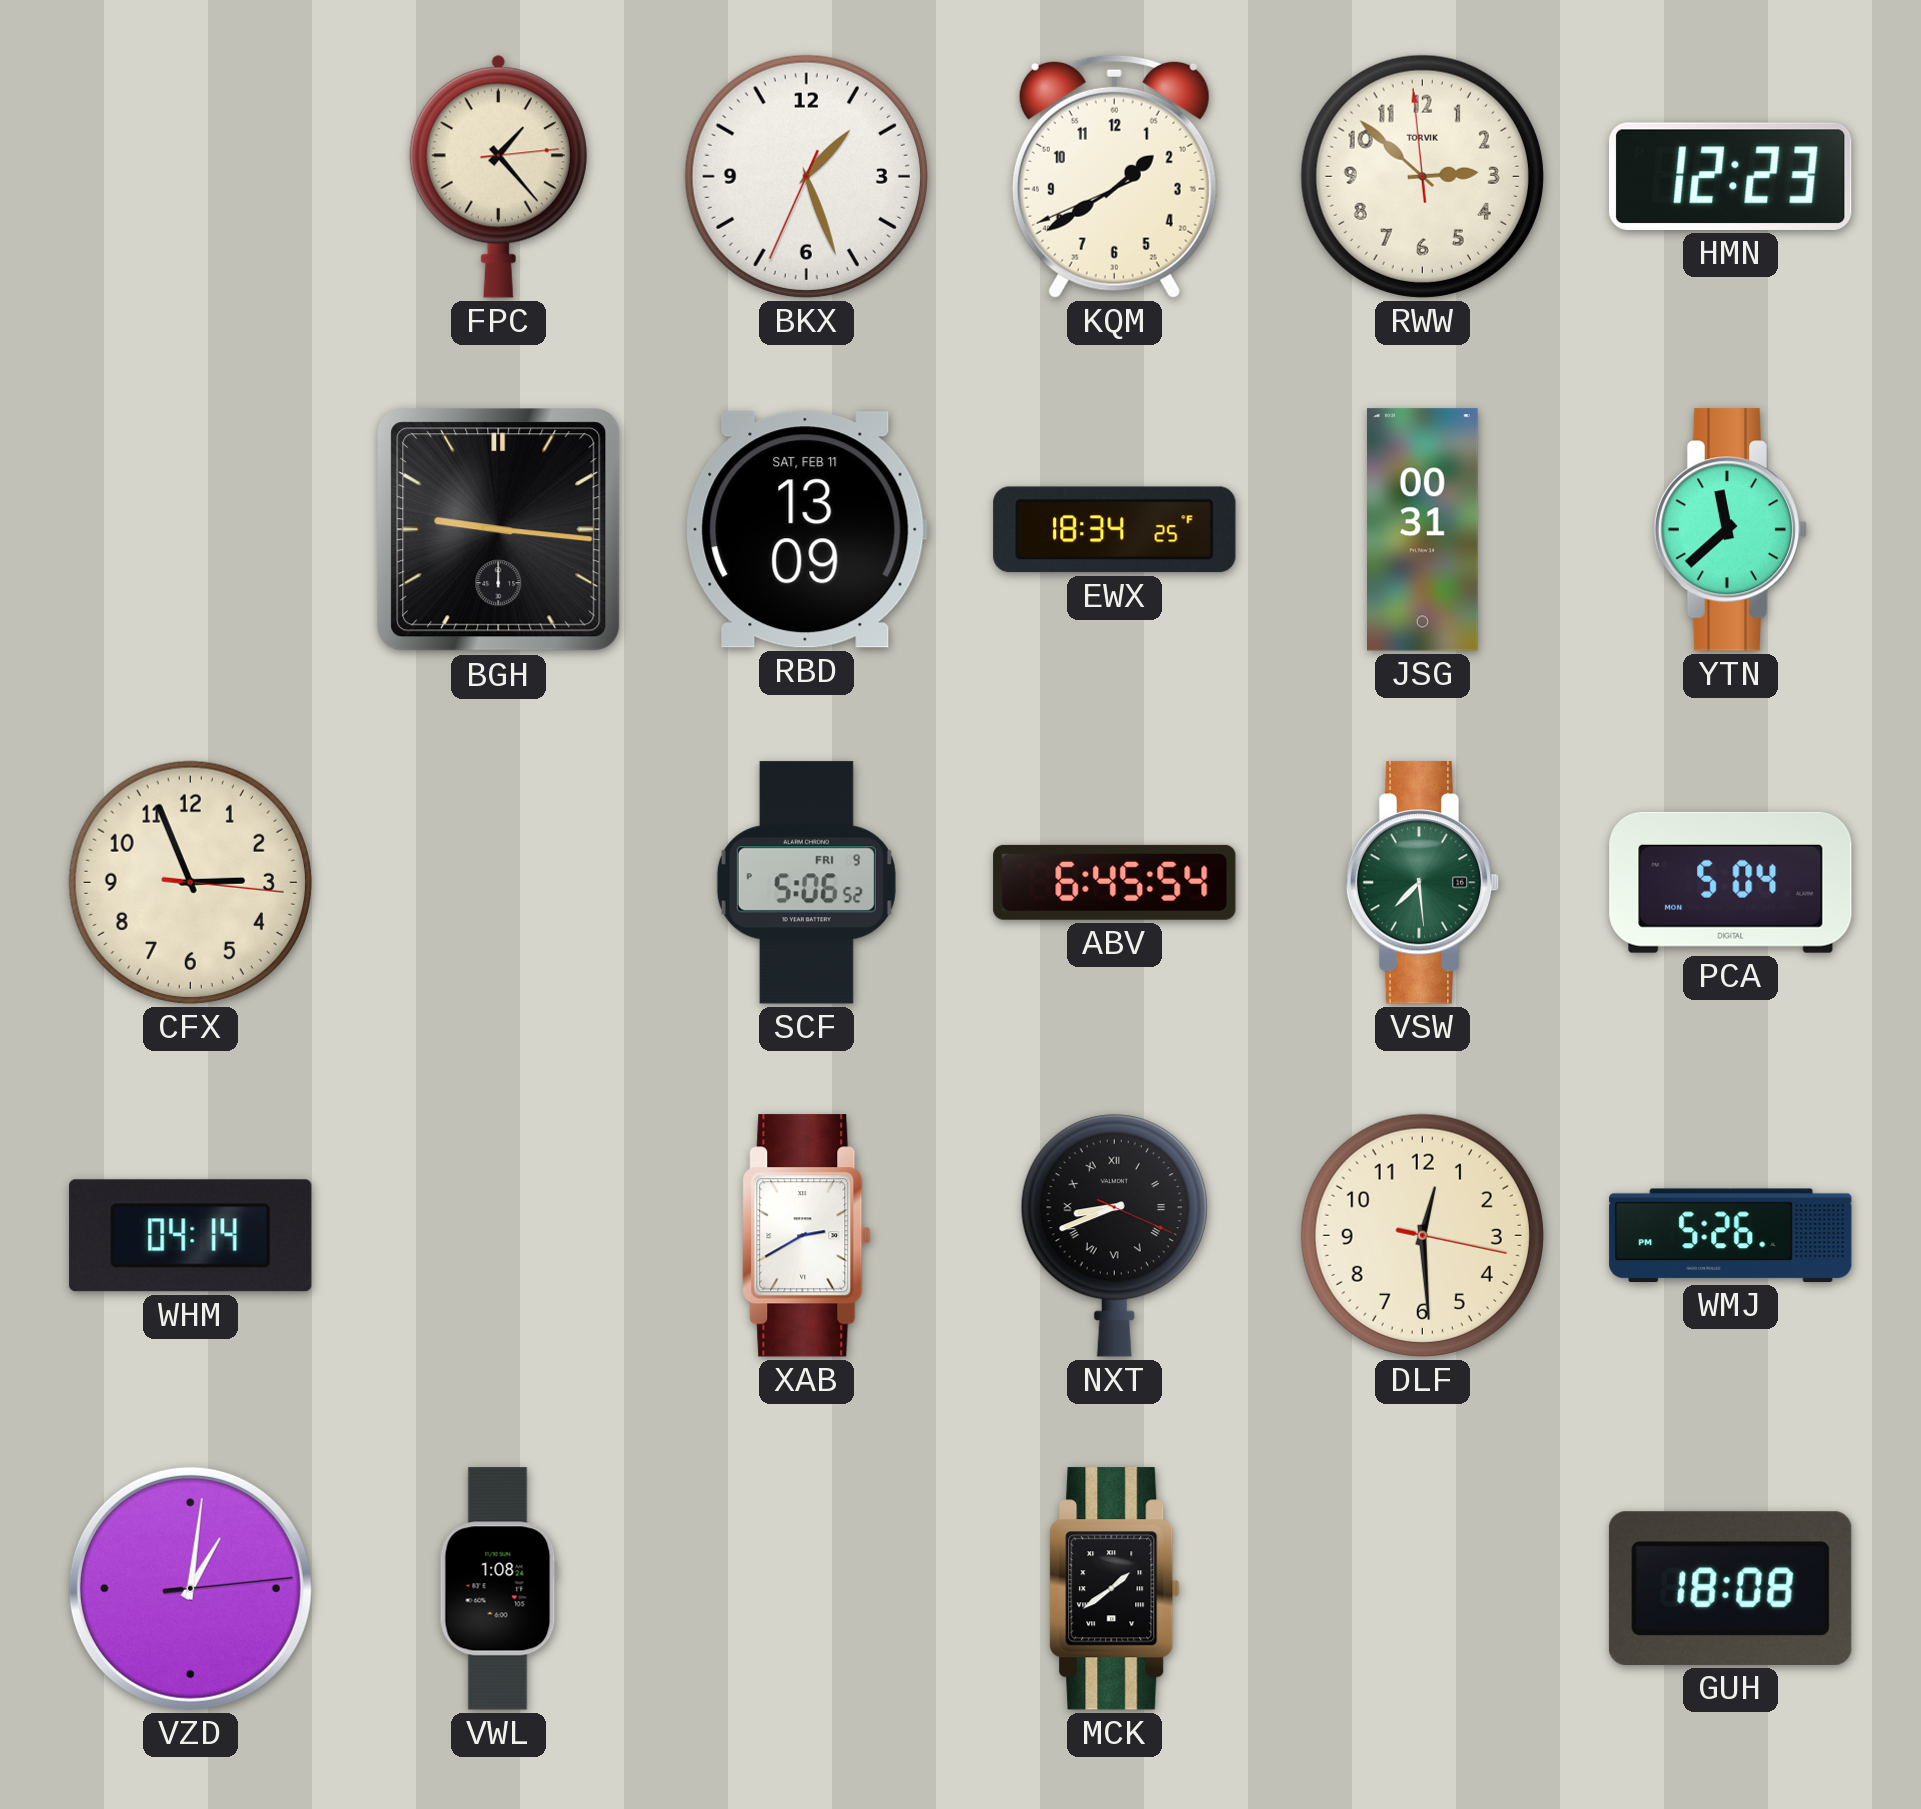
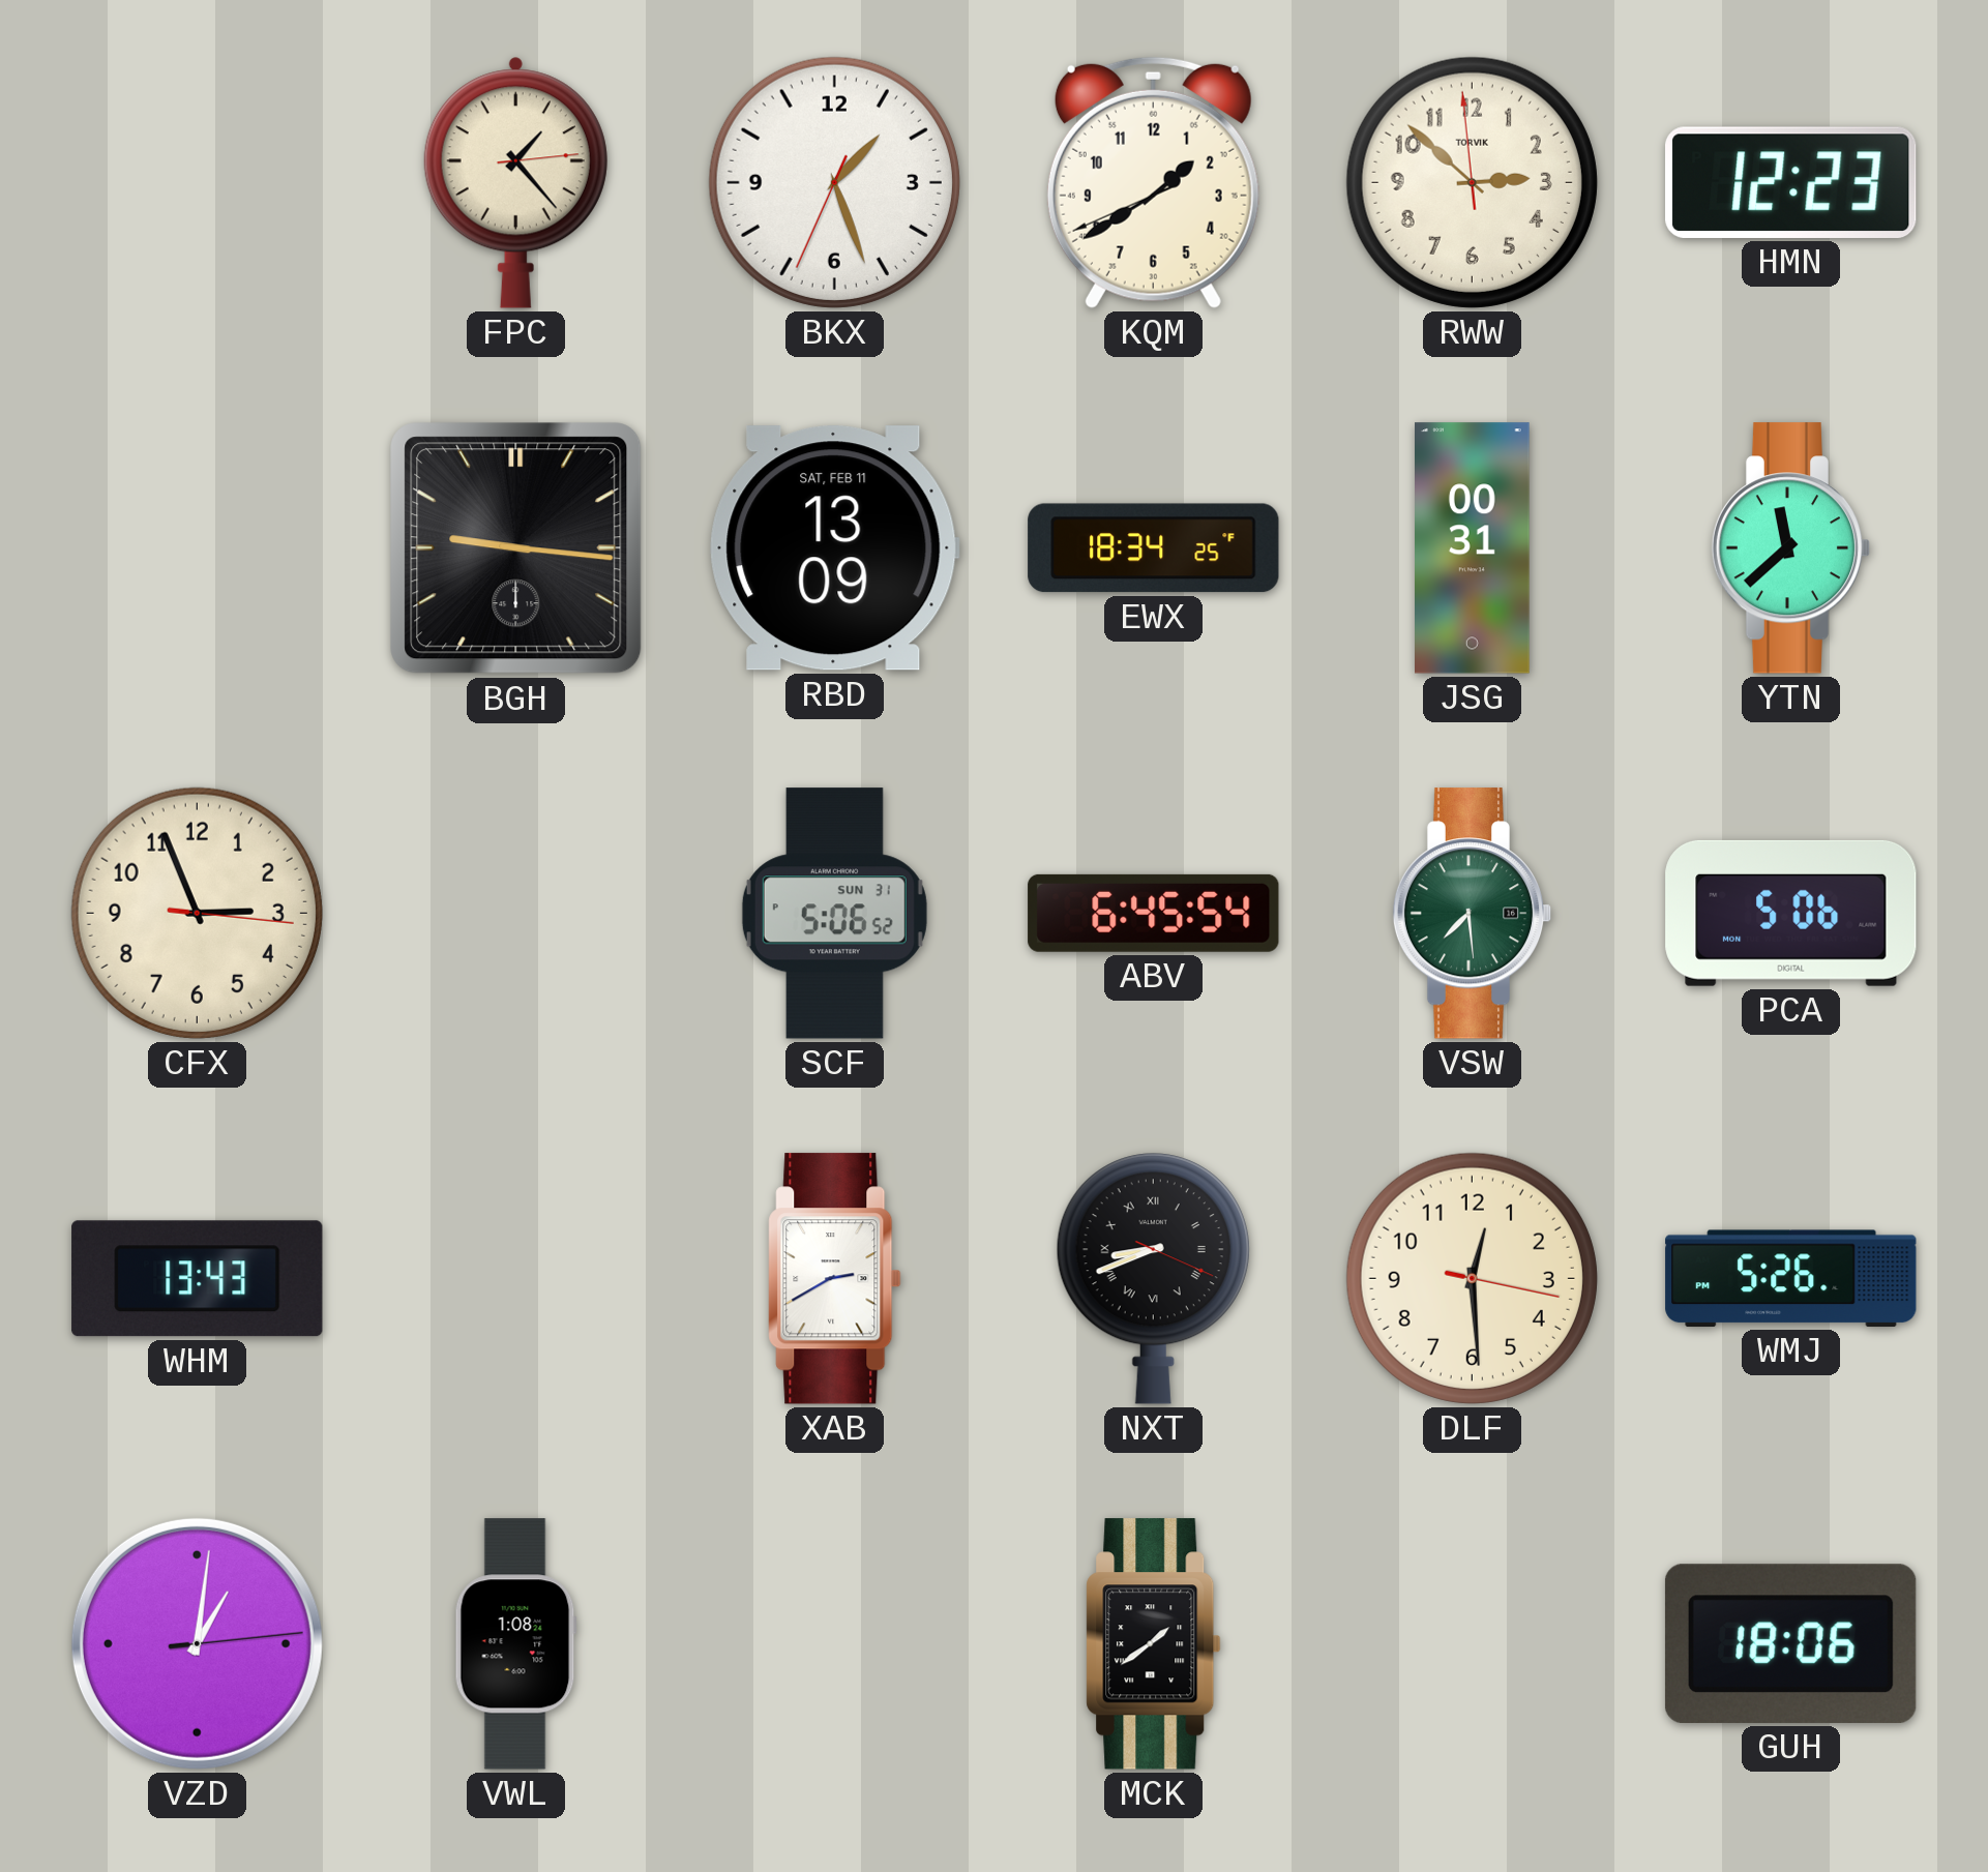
SCF date: FRI 9 -> SUN 31
PCA: 5:04 -> 5:06
WHM: 04:14 -> 13:43
GUH: 18:08 -> 18:06
